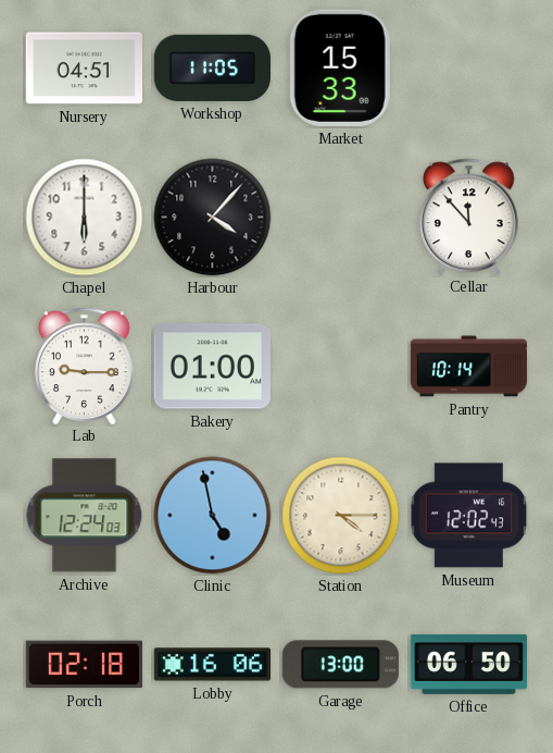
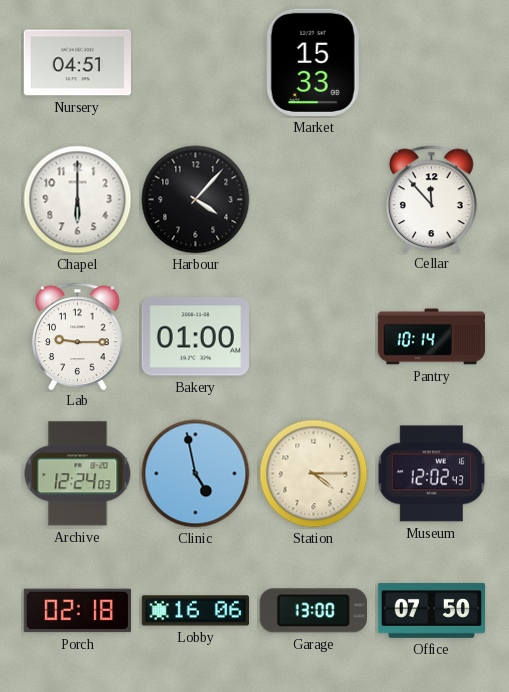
Workshop: 11:05 -> none
Office: 06:50 -> 07:50
